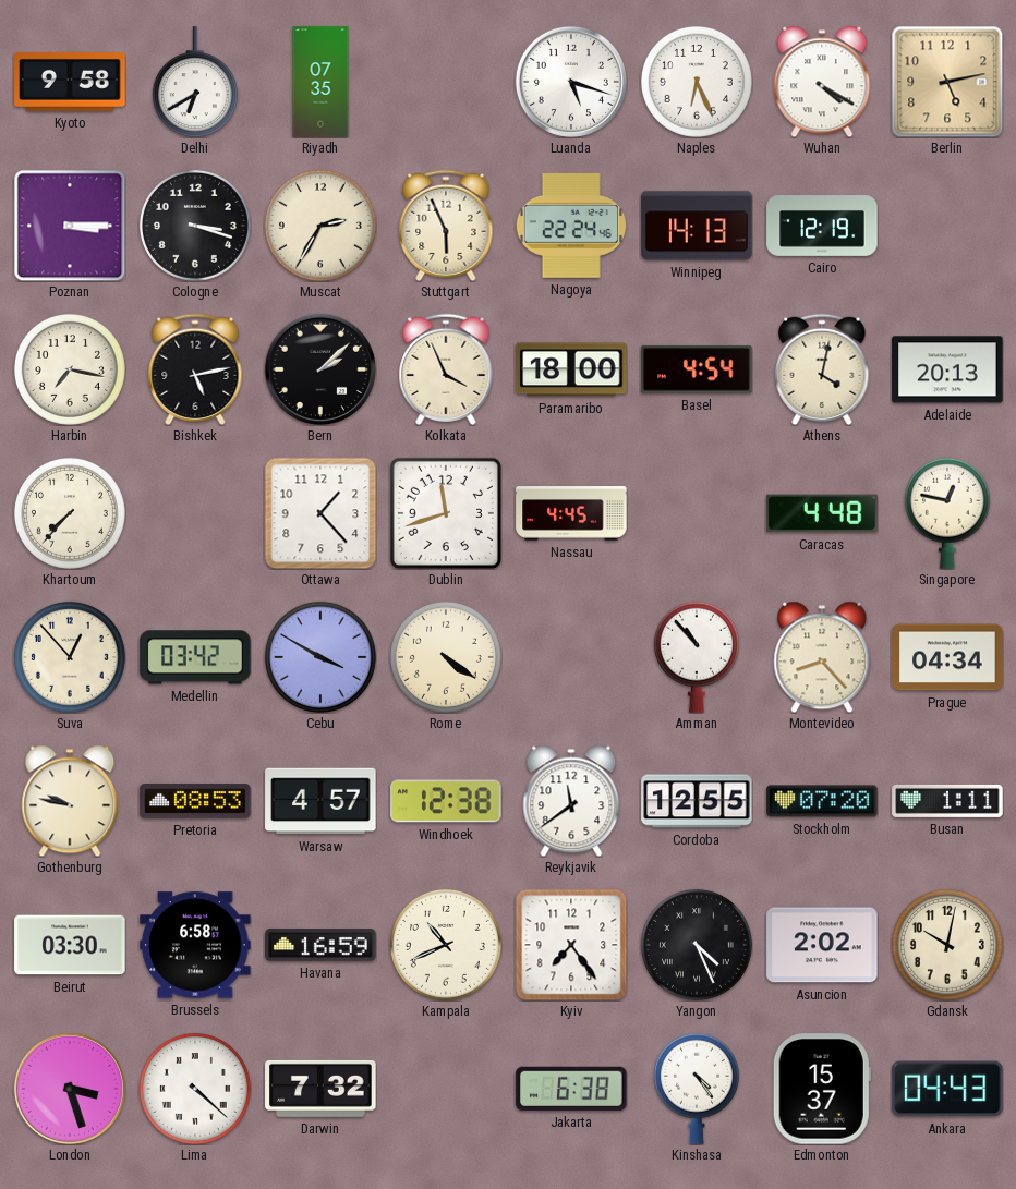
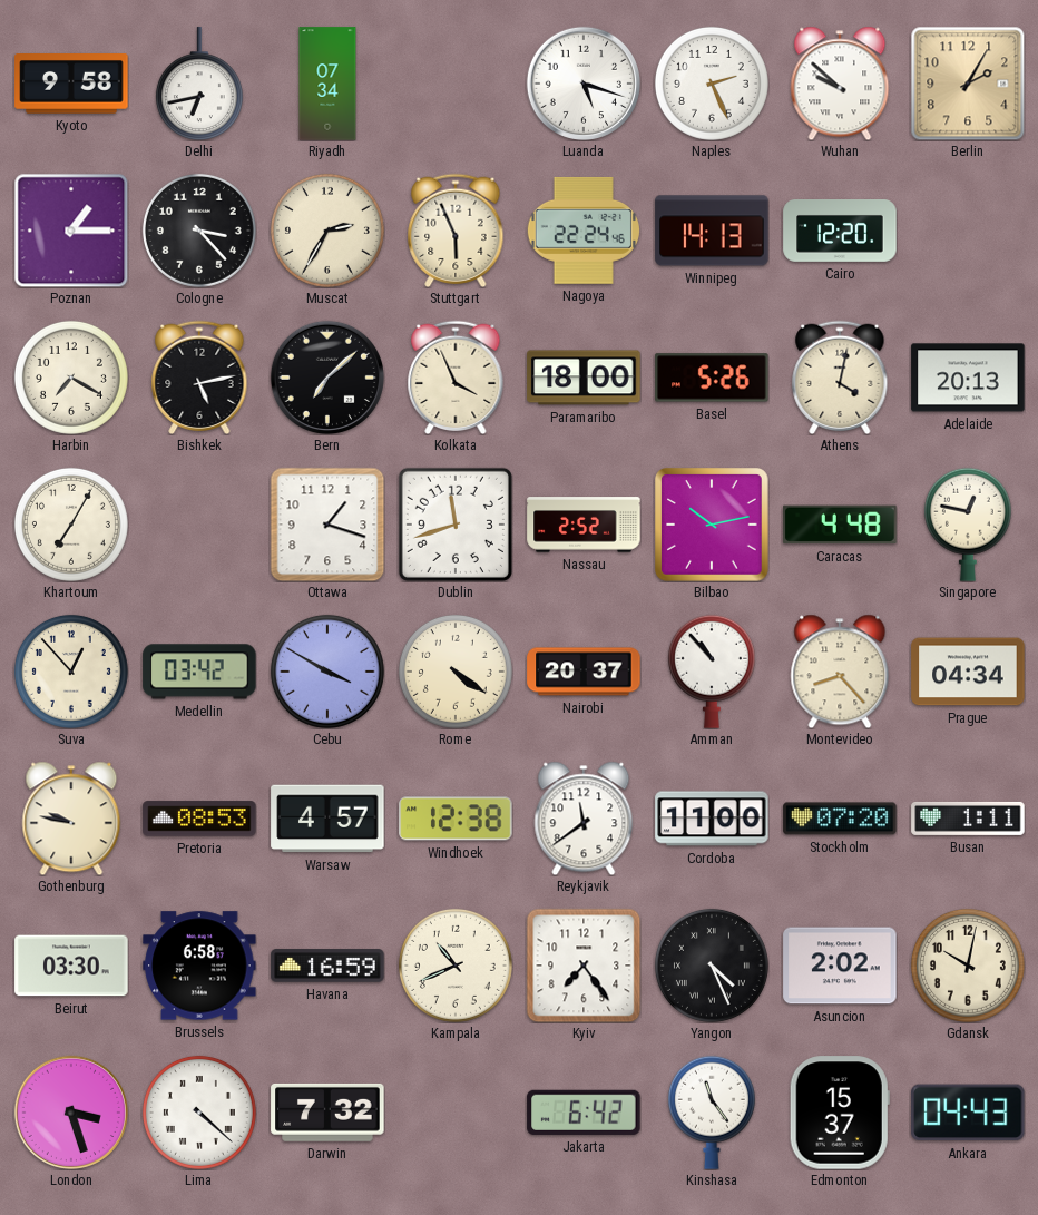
Delhi: 6:40 -> 6:43
Riyadh: 07:35 -> 07:34
Naples: 6:26 -> 2:26
Wuhan: 4:20 -> 9:52
Berlin: 5:13 -> 2:05
Poznan: 3:15 -> 1:15
Cologne: 3:18 -> 3:23
Cairo: 12:19 -> 12:20
Harbin: 7:17 -> 7:20
Bern: 2:08 -> 7:08
Basel: 4:54 -> 5:26
Khartoum: 7:37 -> 7:05
Ottawa: 1:23 -> 1:18
Nassau: 4:45 -> 2:52
Bilbao: none -> 10:13
Nairobi: none -> 20:37
Cordoba: 12:55 -> 11:00
Jakarta: 6:38 -> 6:42
Kinshasa: 4:24 -> 11:24
